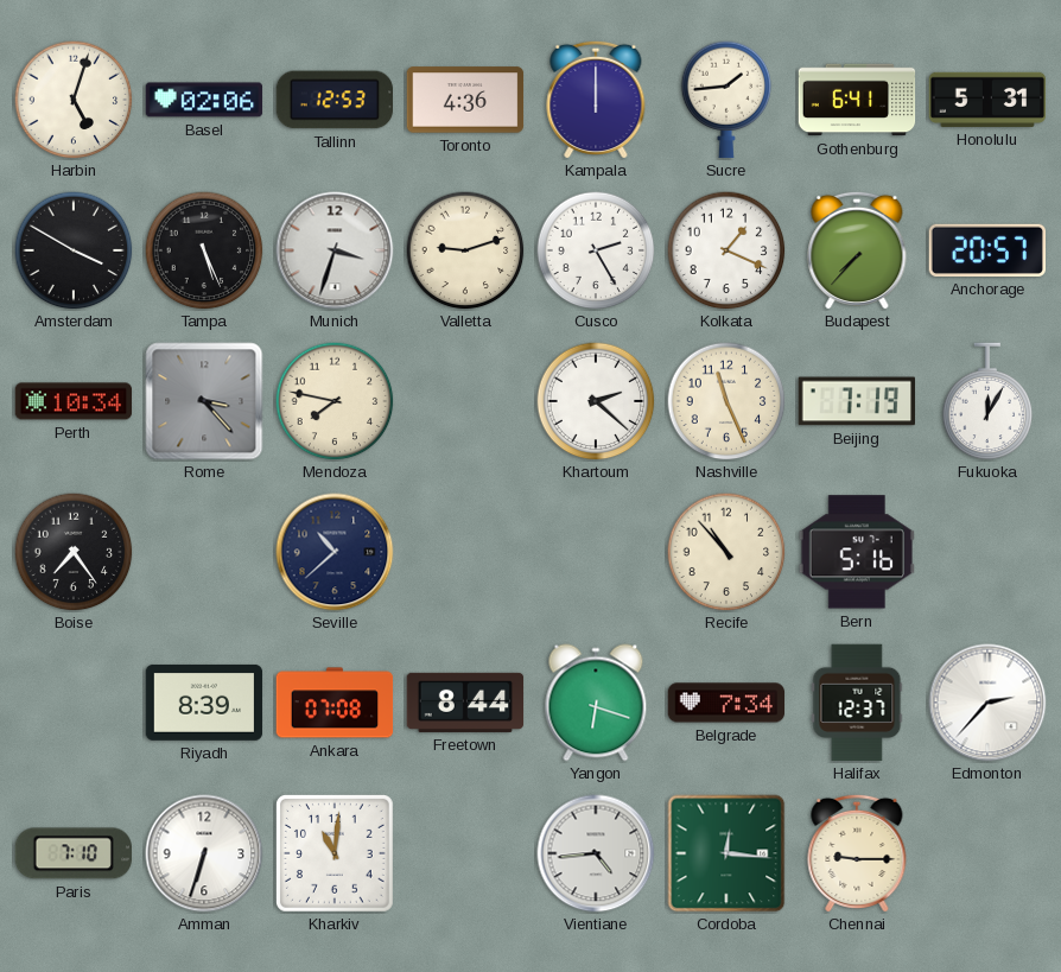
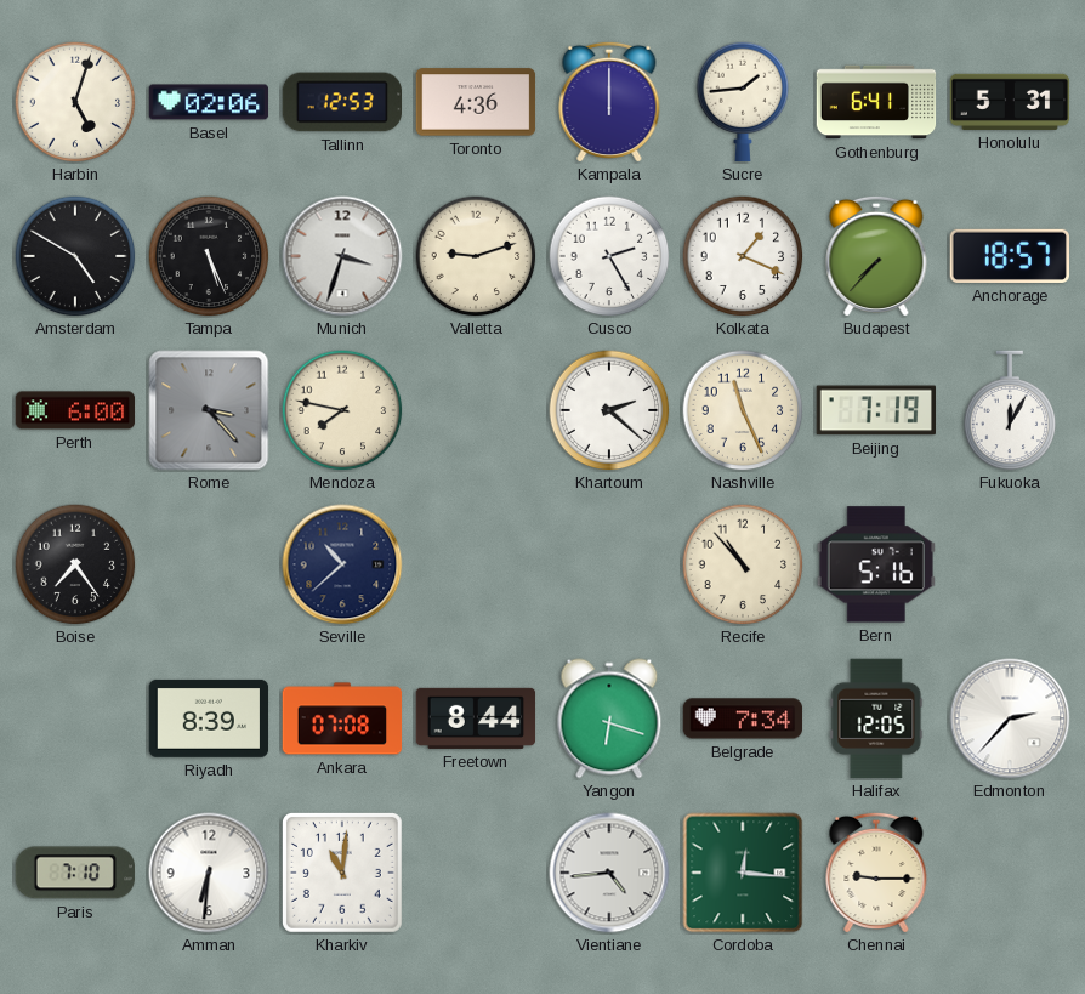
Amsterdam: 3:50 -> 4:50
Anchorage: 20:57 -> 18:57
Perth: 10:34 -> 6:00
Halifax: 12:37 -> 12:05
Amman: 6:33 -> 6:31
